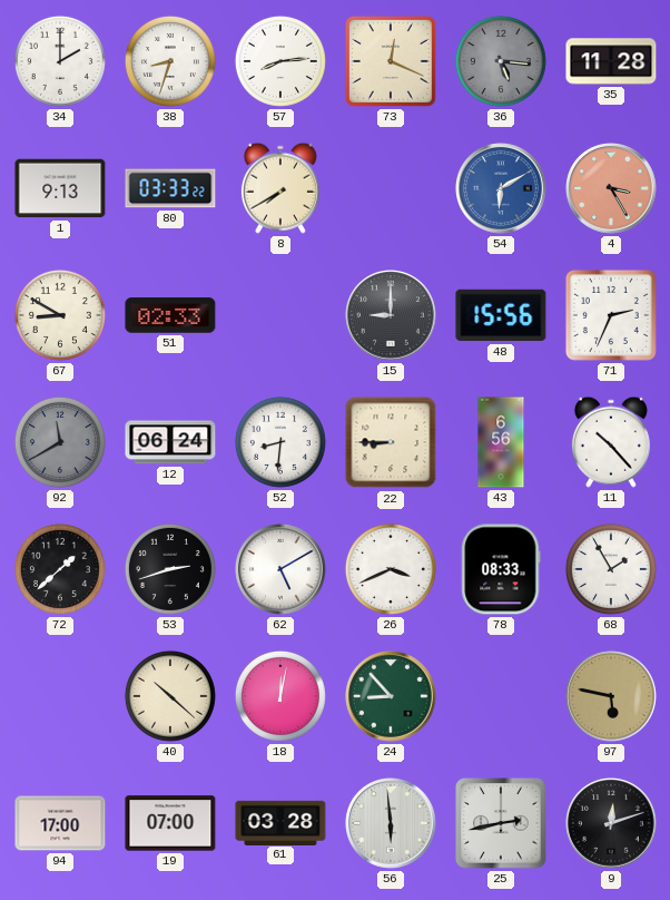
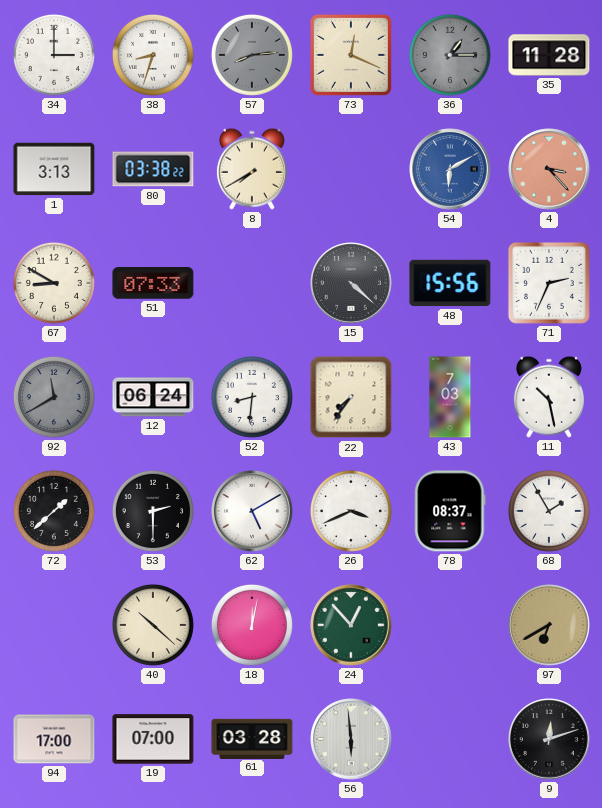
34: 2:00 -> 3:00
57 dial: white -> grey
36: 5:16 -> 1:15
1: 9:13 -> 3:13
80: 03:33 -> 03:38
4: 3:25 -> 3:23
51: 02:33 -> 07:33
15: 9:00 -> 4:22
22: 8:45 -> 7:36
43: 6:56 -> 7:03
11: 10:23 -> 10:28
53: 2:42 -> 2:30
78: 08:33 -> 08:37
24: 8:53 -> 12:53
97: 5:47 -> 6:40
25: 2:43 -> none
